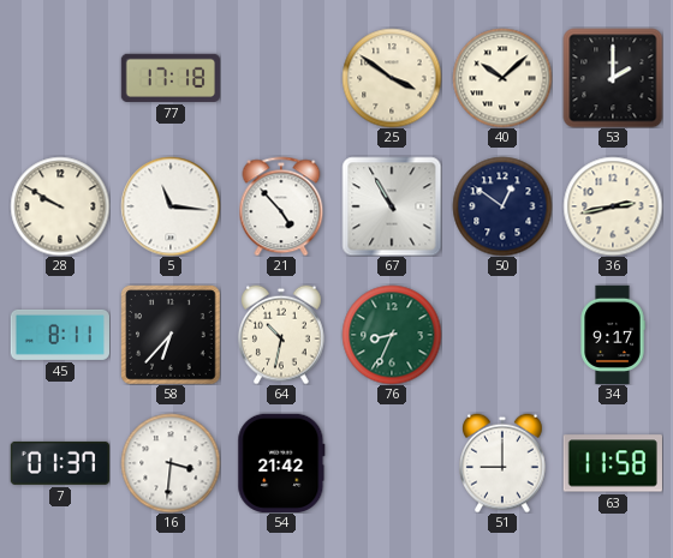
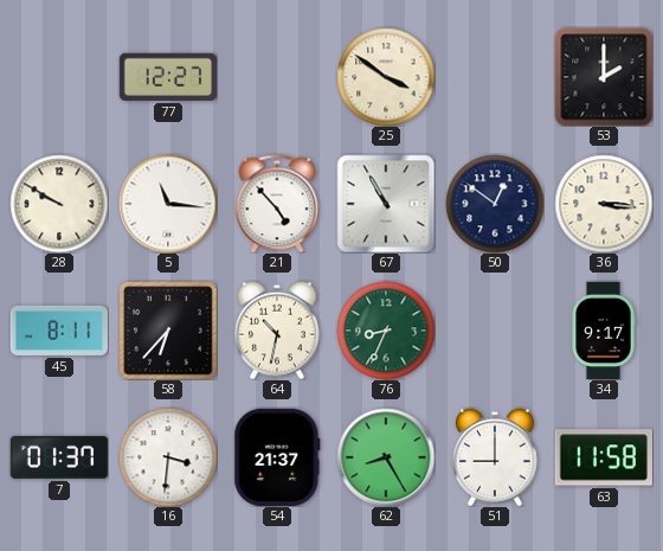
77: 17:18 -> 12:27
40: 10:08 -> none
36: 2:43 -> 3:16
54: 21:42 -> 21:37
62: none -> 8:25
